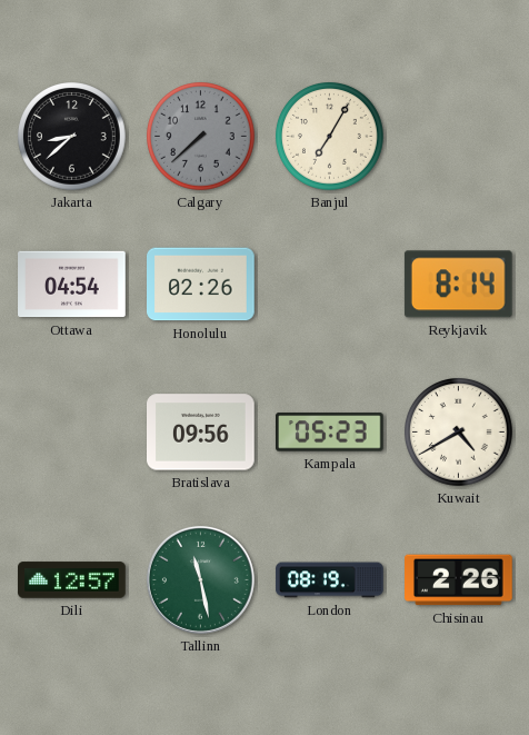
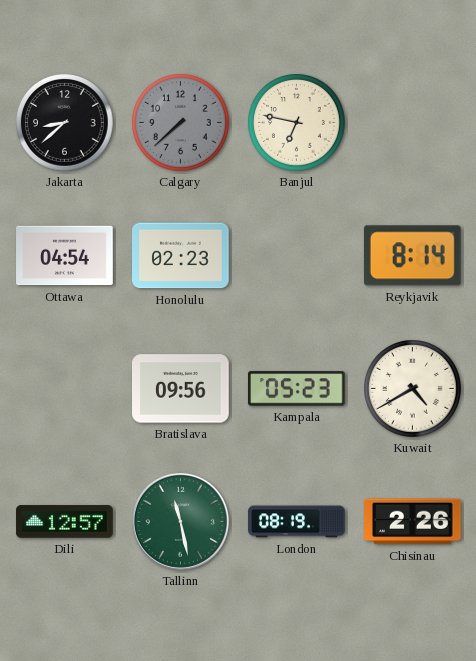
Banjul: 7:05 -> 6:47
Honolulu: 02:26 -> 02:23
